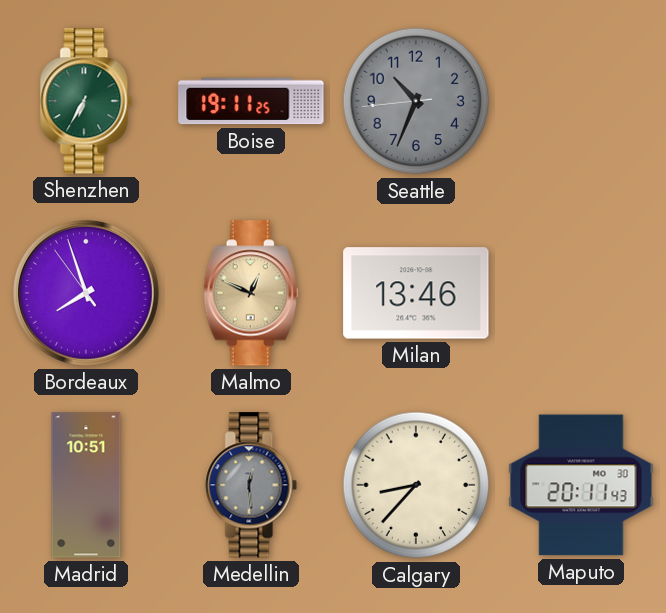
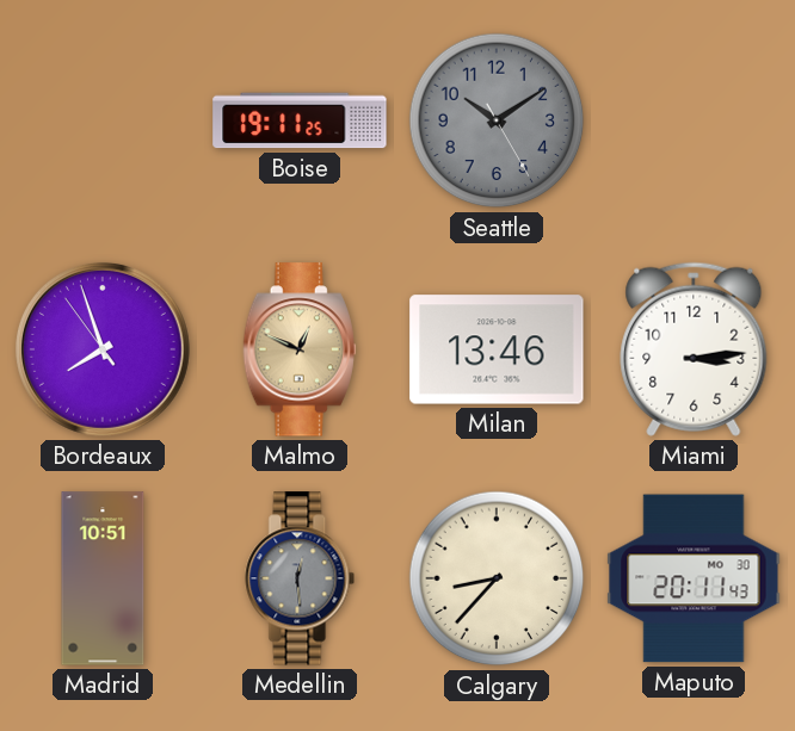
Shenzhen: 6:35 -> none
Seattle: 10:33 -> 10:09
Miami: none -> 3:14
